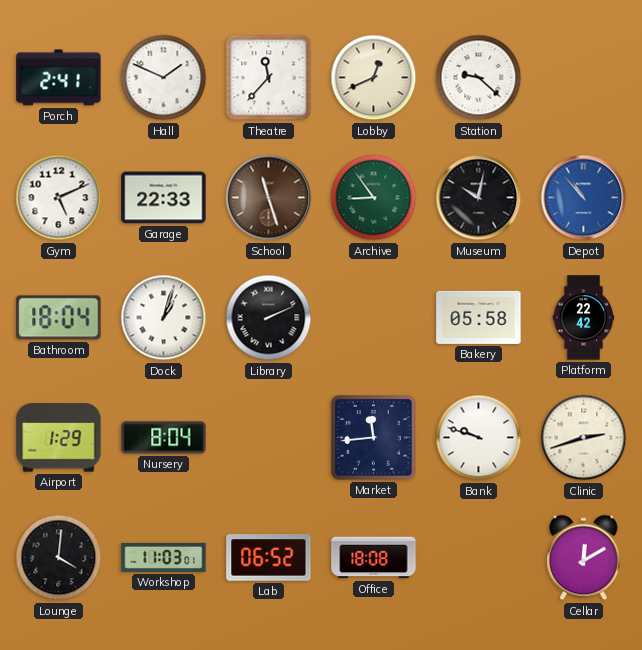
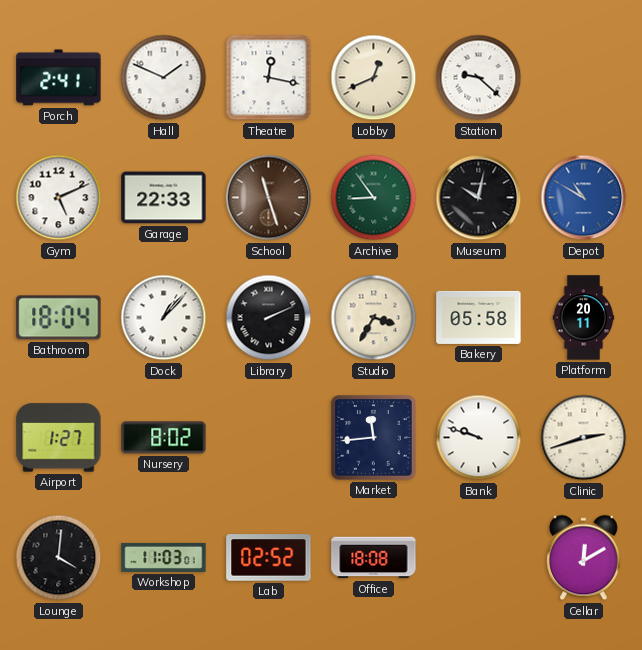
Theatre: 11:37 -> 12:17
Depot: 10:53 -> 10:50
Dock: 1:03 -> 1:07
Studio: none -> 3:35
Platform: 22:42 -> 20:11
Airport: 1:29 -> 1:27
Nursery: 8:04 -> 8:02
Lab: 06:52 -> 02:52
